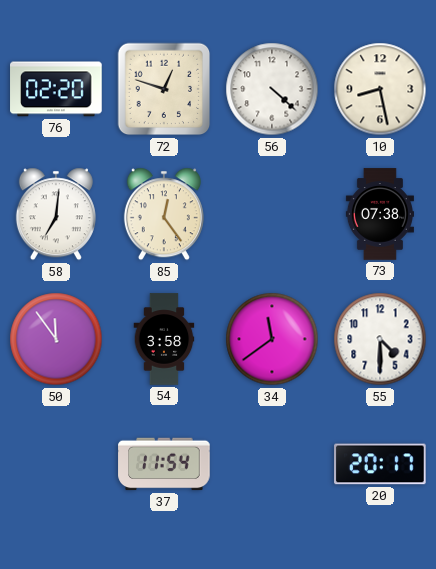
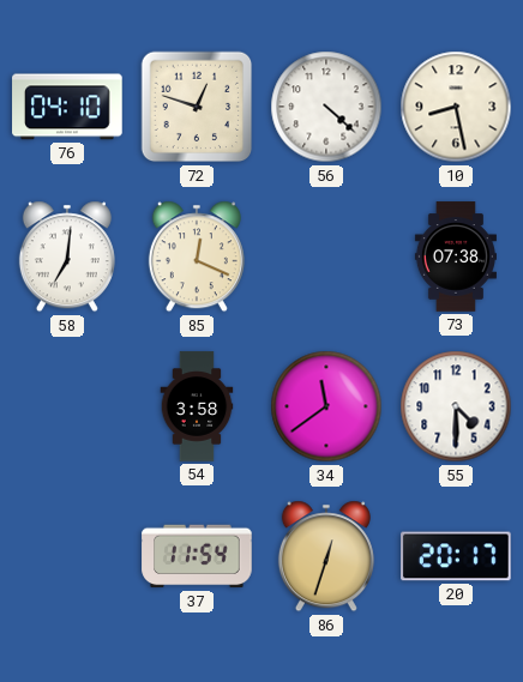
76: 02:20 -> 04:10
85: 12:24 -> 12:19
50: 11:54 -> none
86: none -> 12:33
